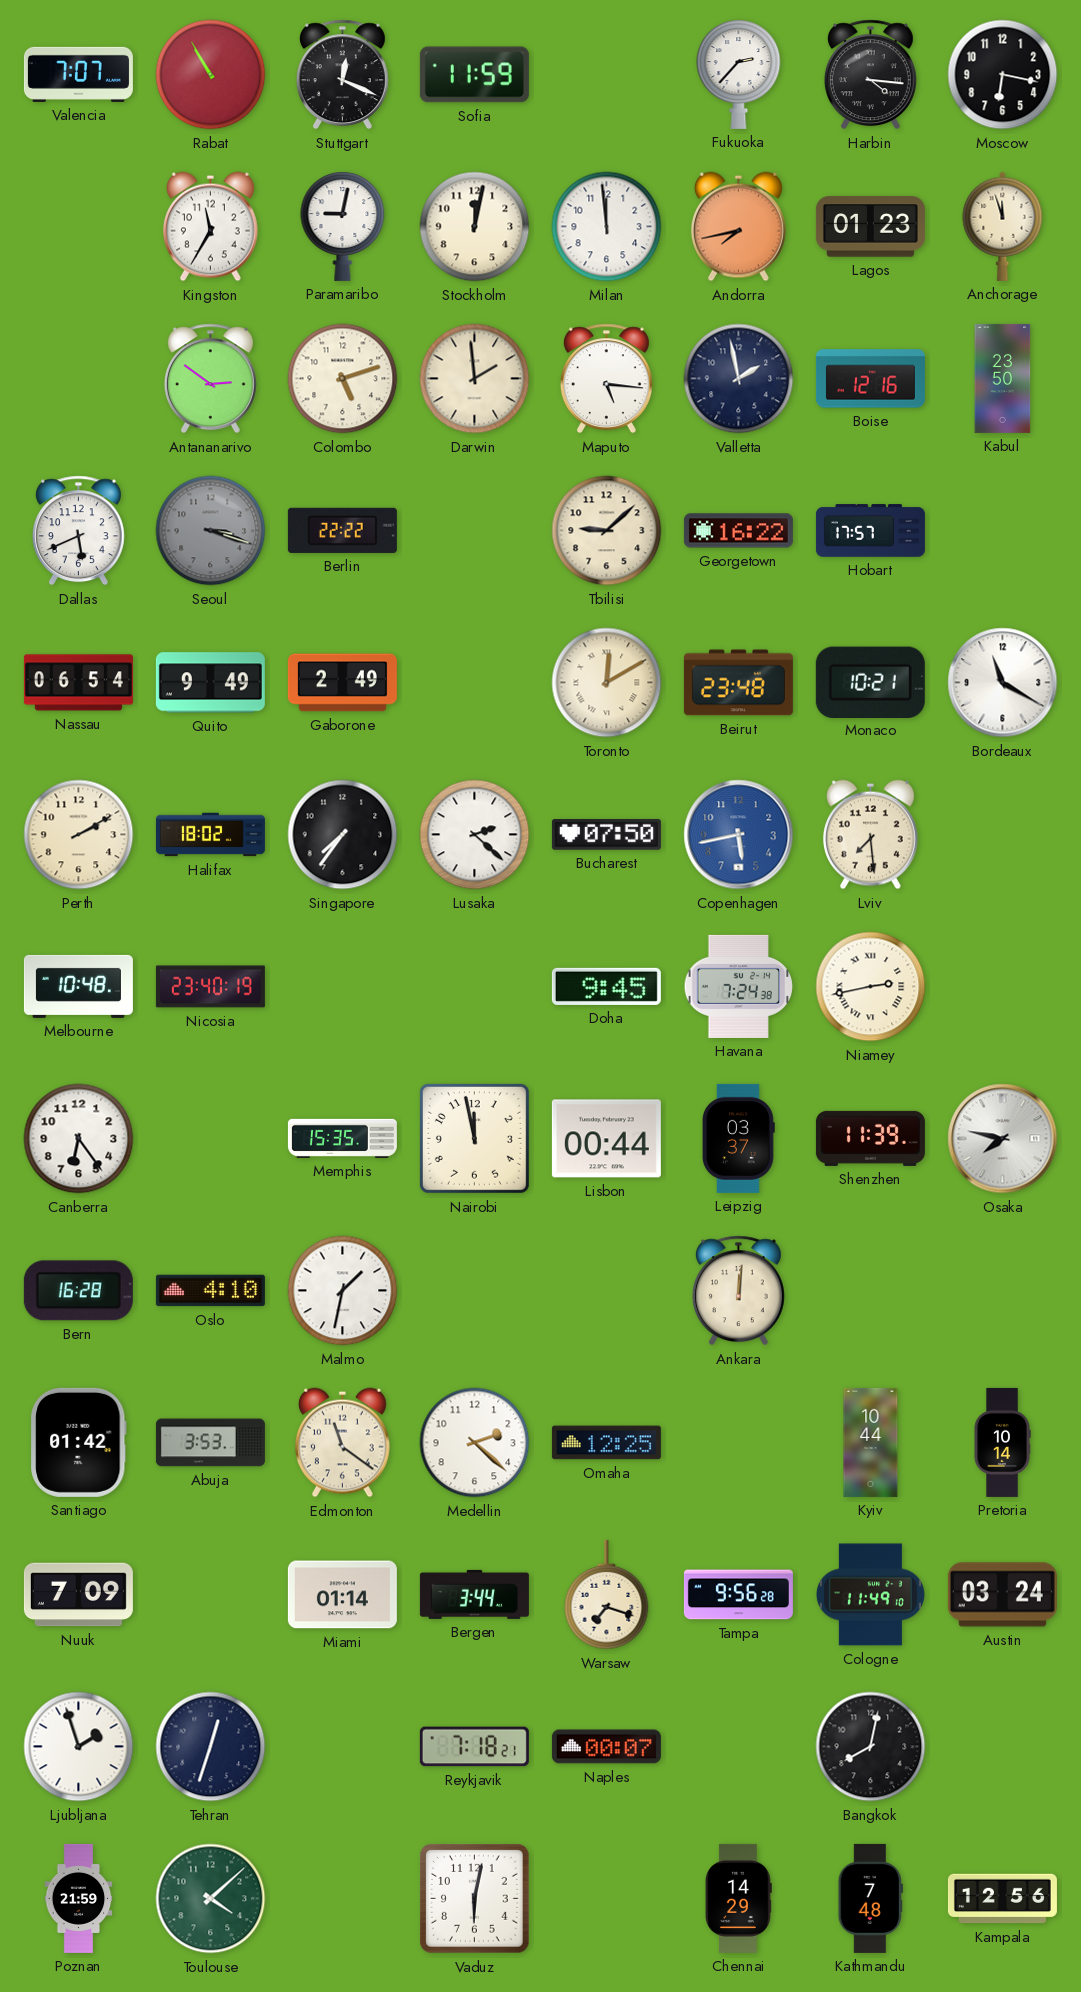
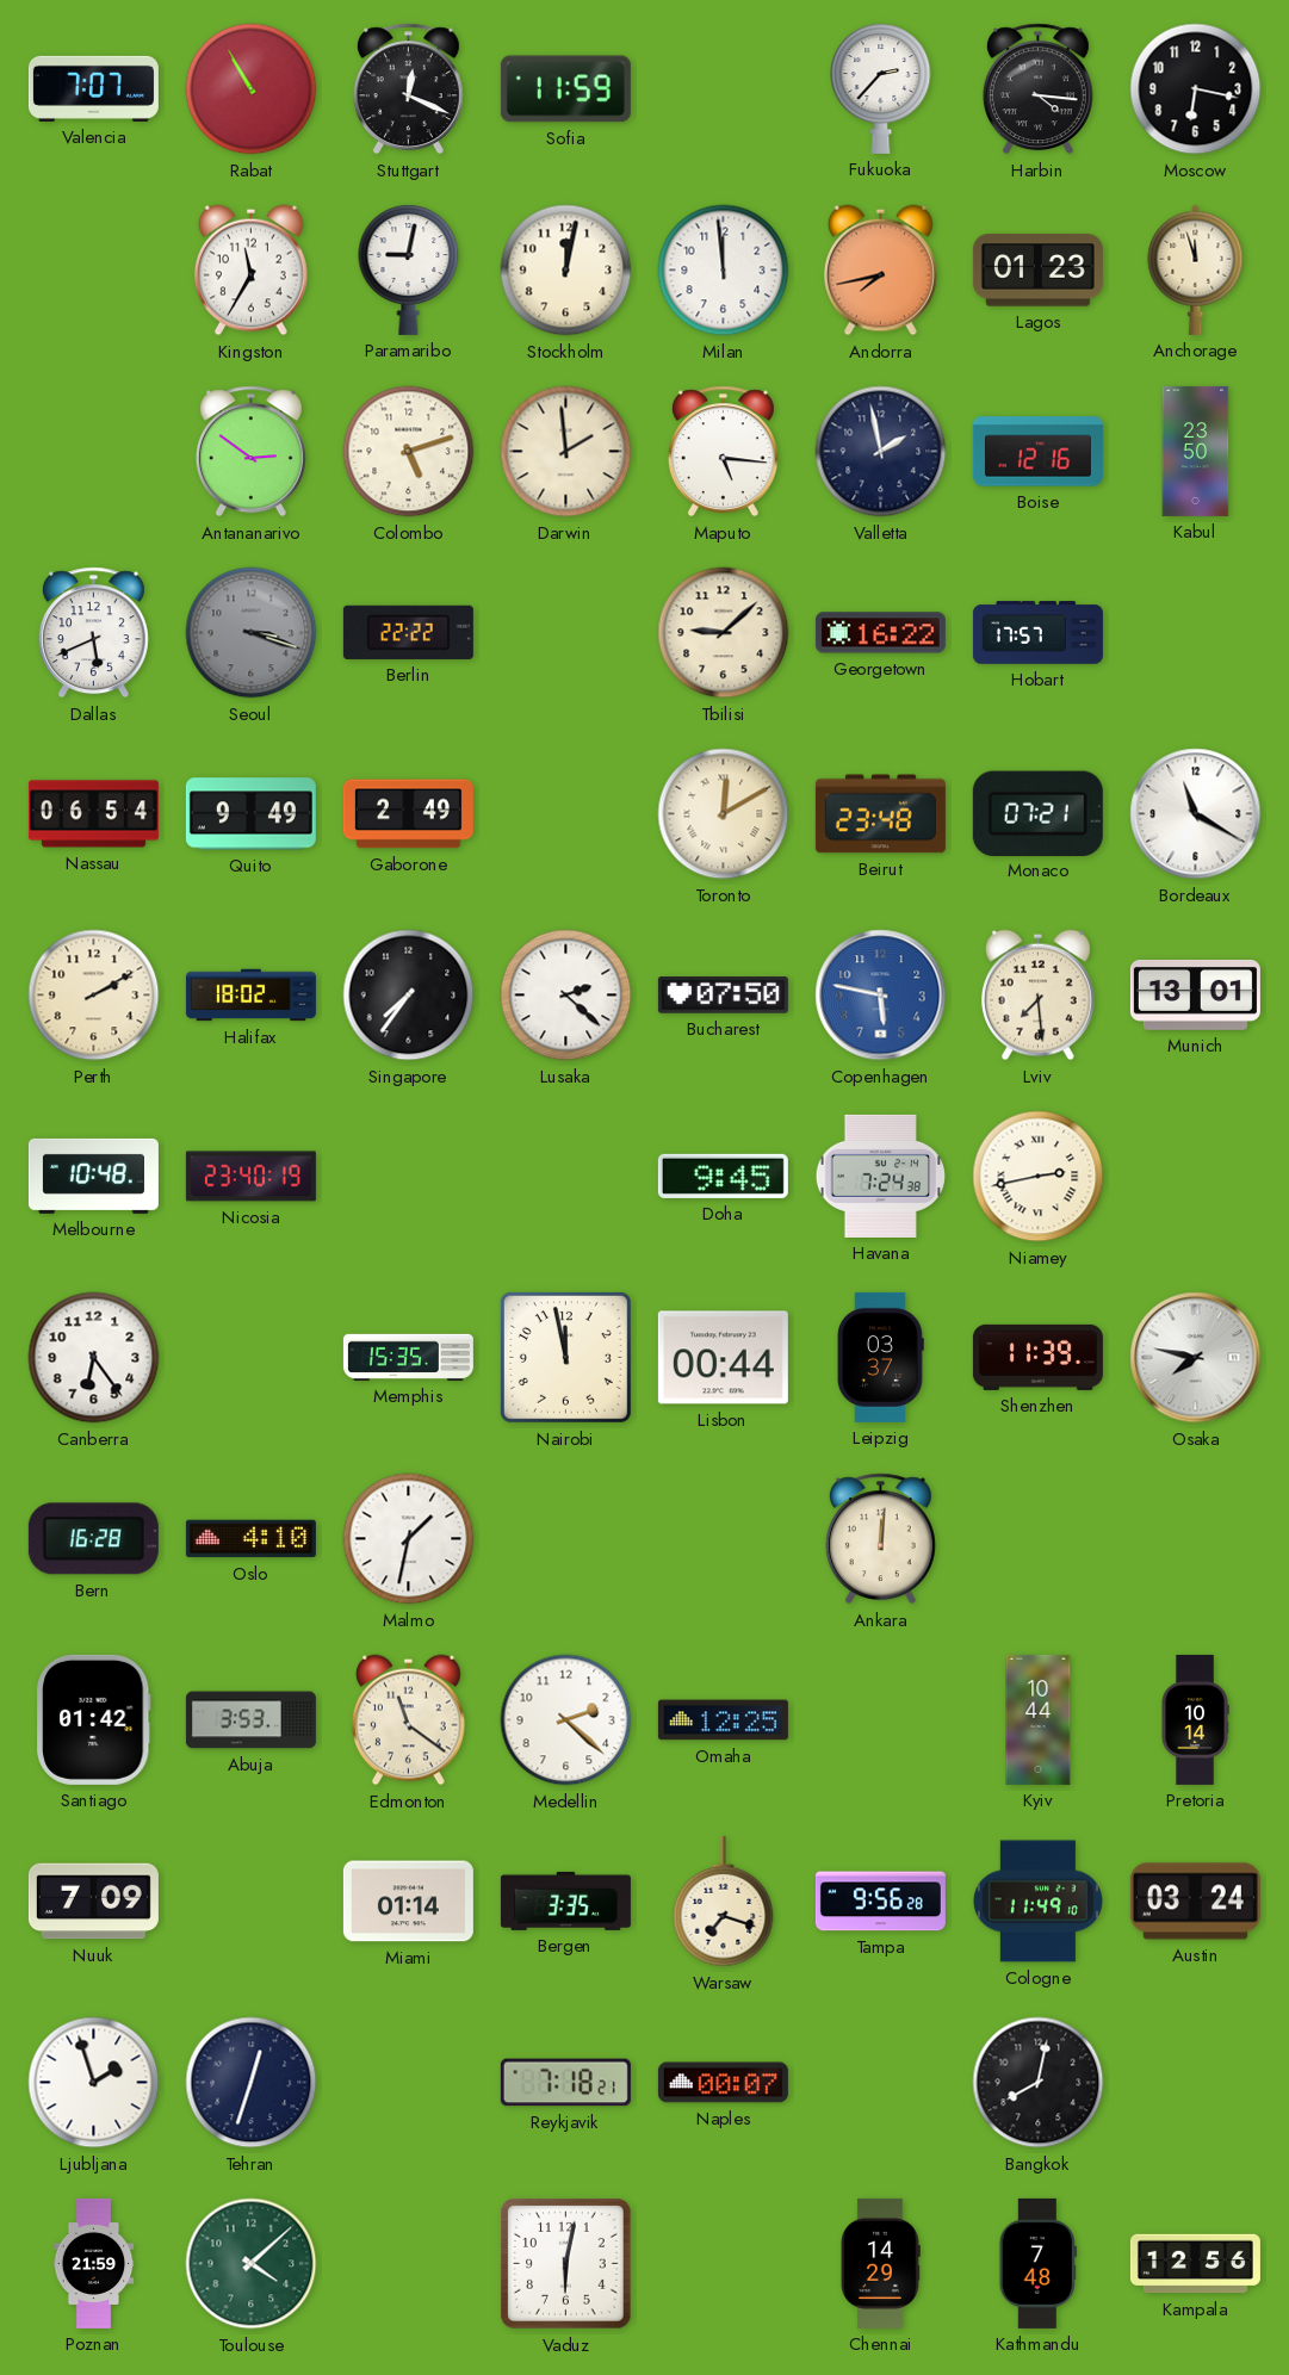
Monaco: 10:21 -> 07:21
Copenhagen: 5:43 -> 5:47
Munich: none -> 13:01
Bergen: 3:44 -> 3:35
